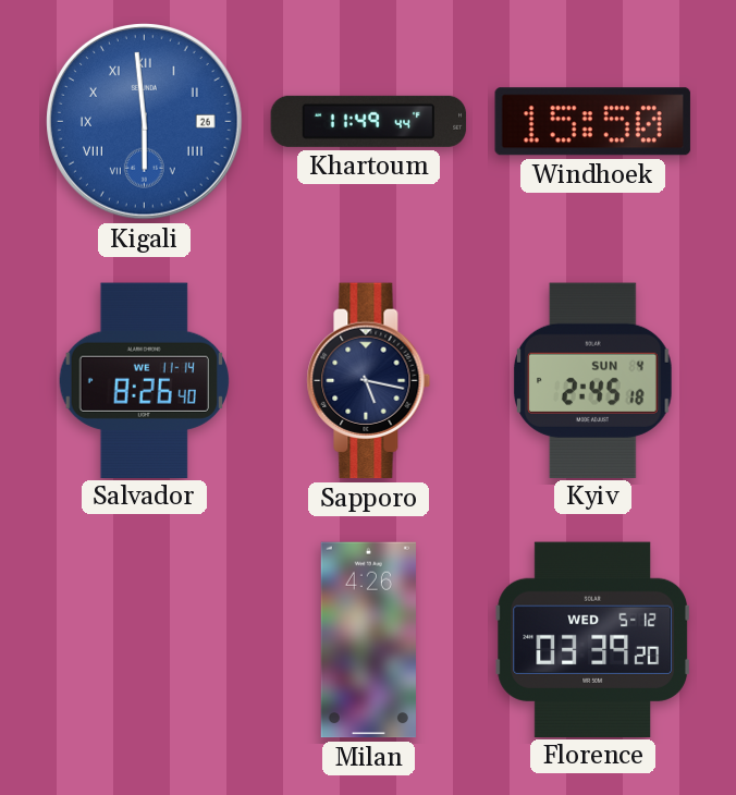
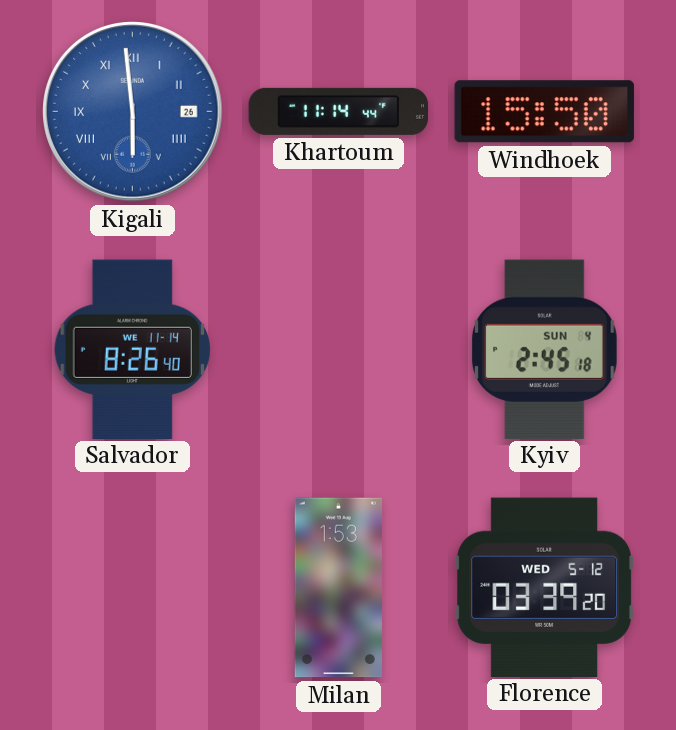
Khartoum: 11:49 -> 11:14
Sapporo: 5:17 -> none
Milan: 4:26 -> 1:53
